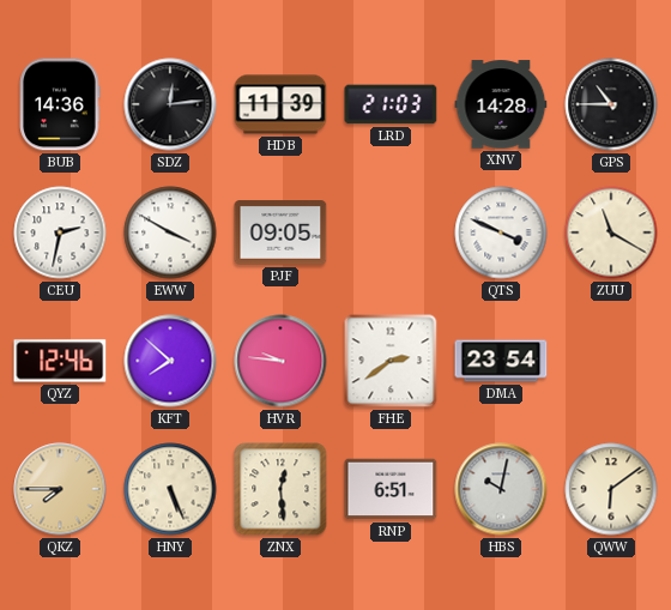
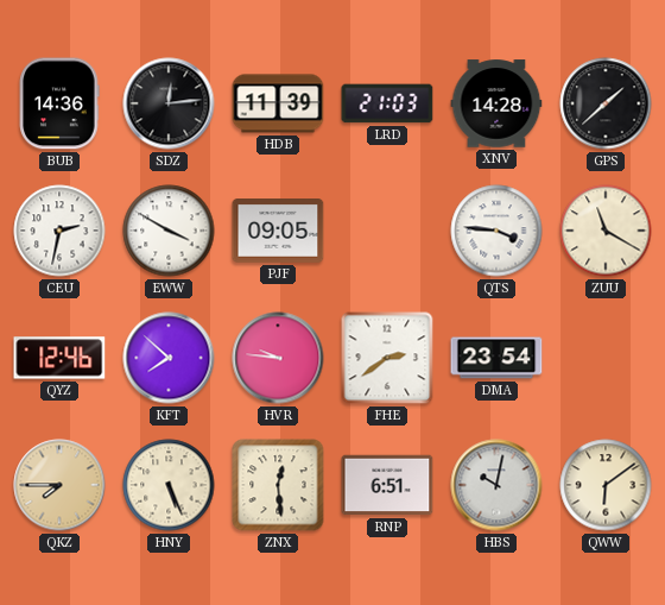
GPS: 10:45 -> 1:38
QTS: 3:49 -> 3:46
